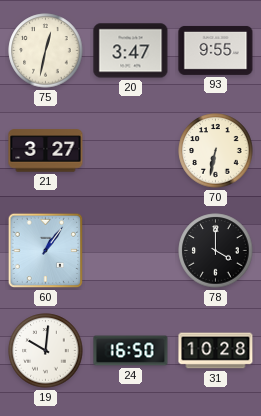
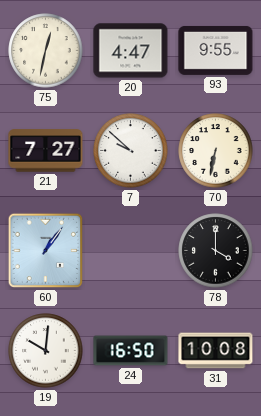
20: 3:47 -> 4:47
21: 3:27 -> 7:27
7: none -> 9:52
31: 10:28 -> 10:08
